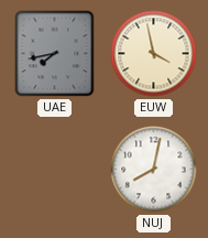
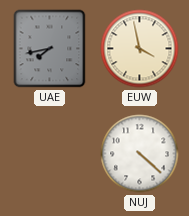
NUJ: 8:02 -> 4:22
